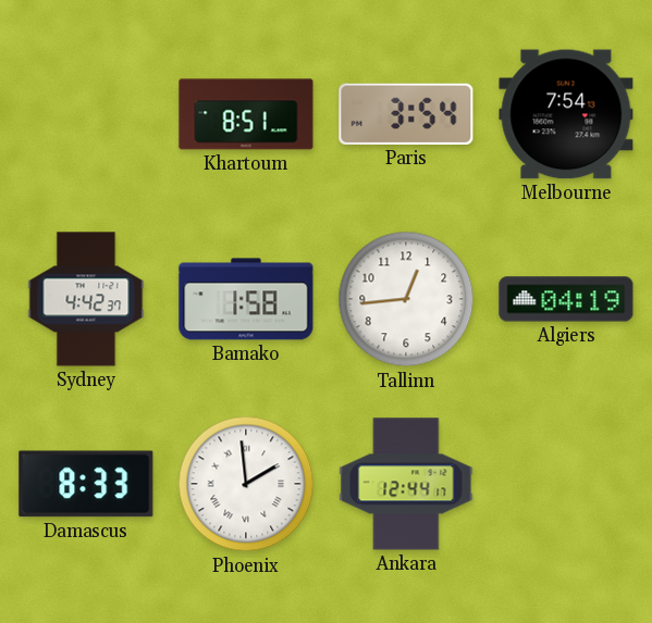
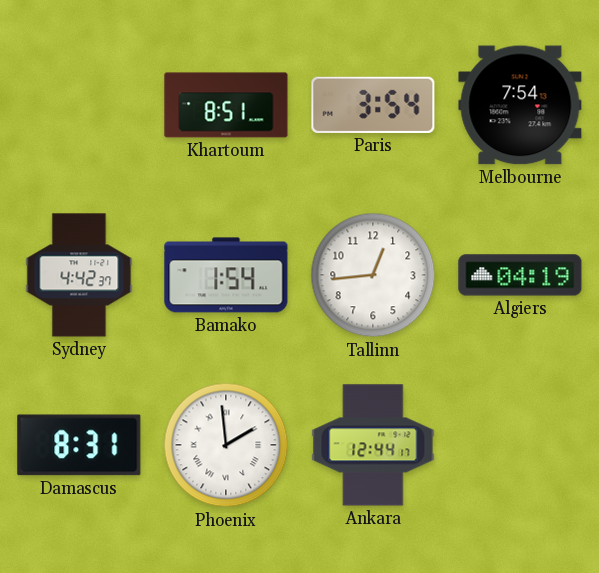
Bamako: 1:58 -> 1:54
Damascus: 8:33 -> 8:31
